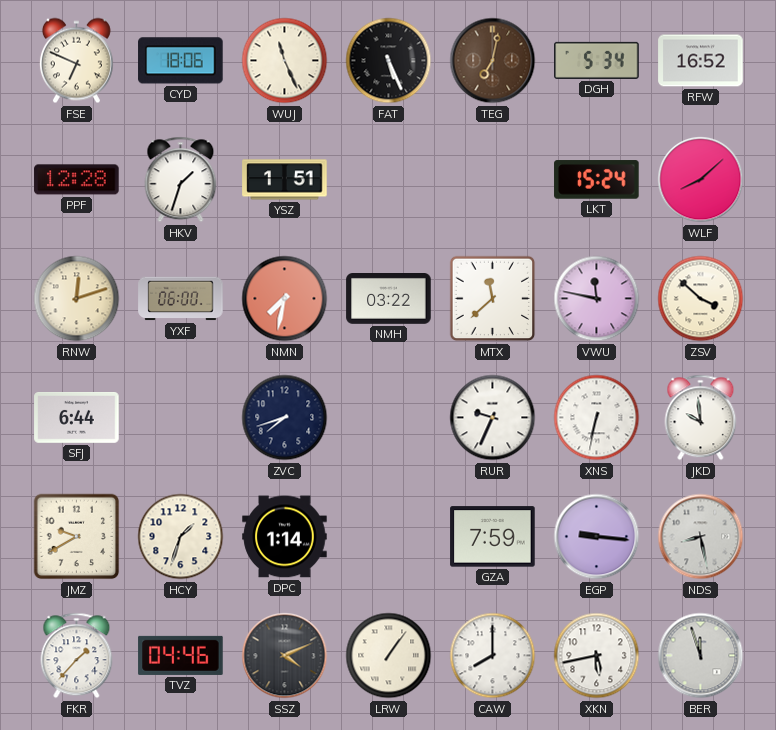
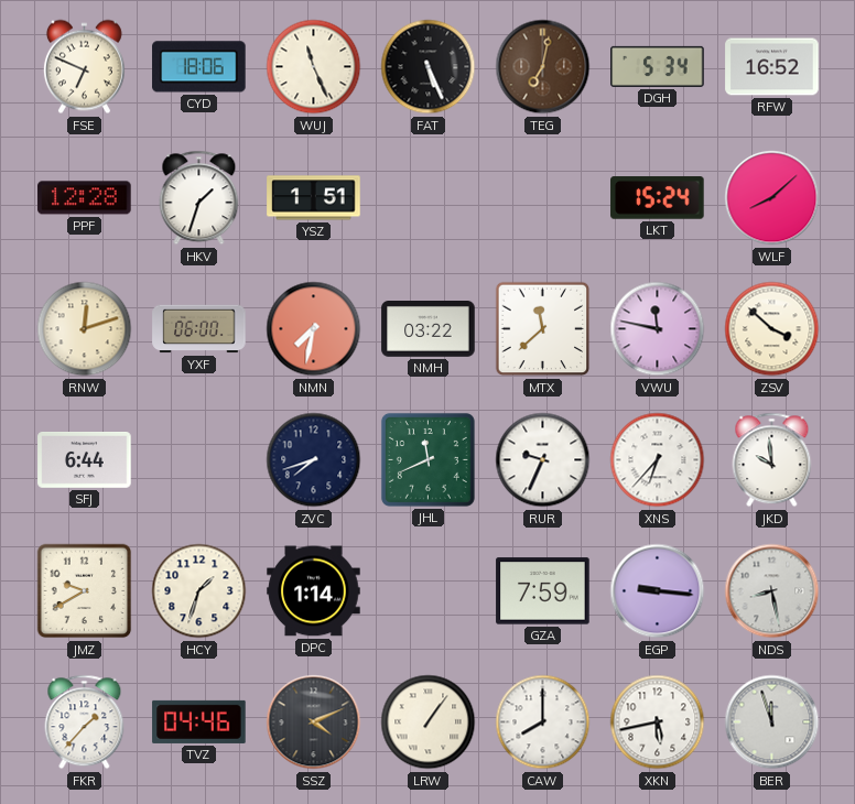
JHL: none -> 11:41
XNS: 6:32 -> 6:37
